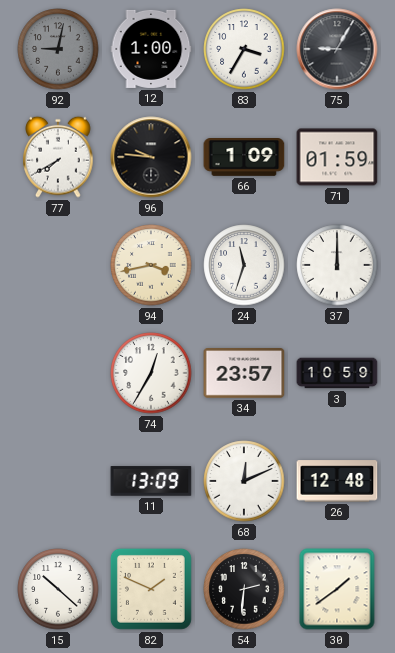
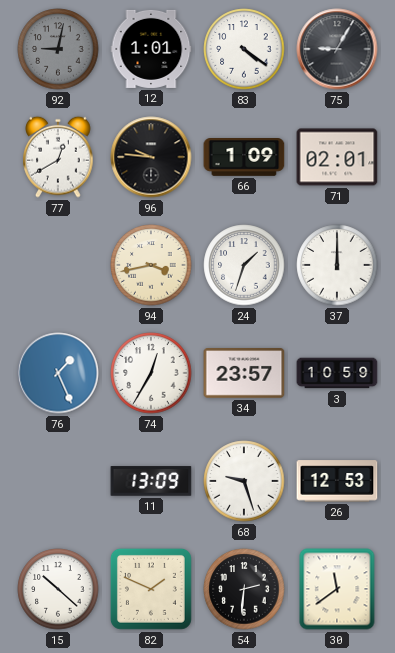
12: 1:00 -> 1:01
83: 3:35 -> 4:21
77: 7:40 -> 12:40
71: 01:59 -> 02:01
24: 11:33 -> 1:33
76: none -> 1:26
68: 12:11 -> 9:27
26: 12:48 -> 12:53
30: 1:39 -> 11:39
